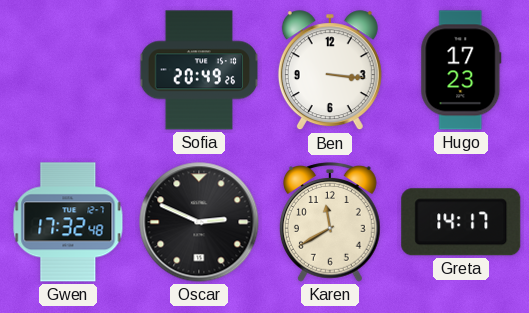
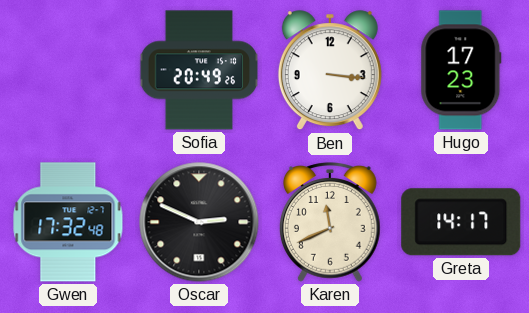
Karen: 11:40 -> 11:41
